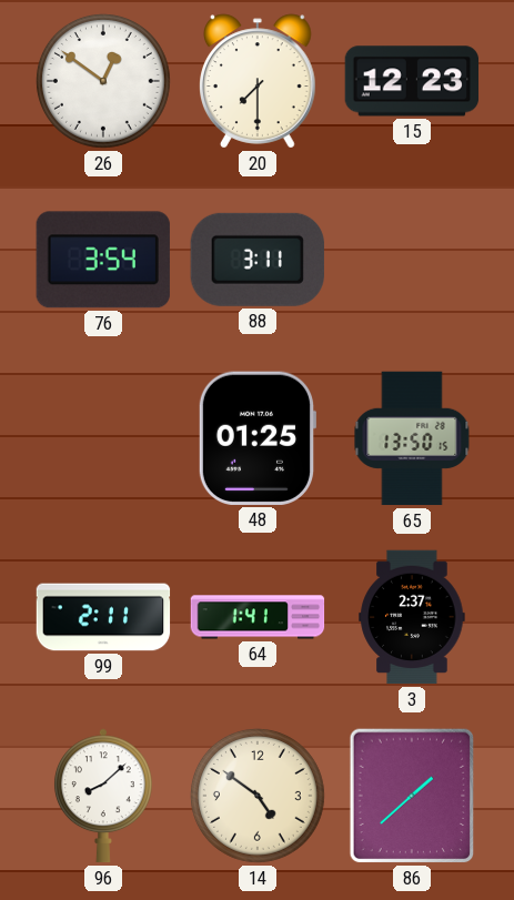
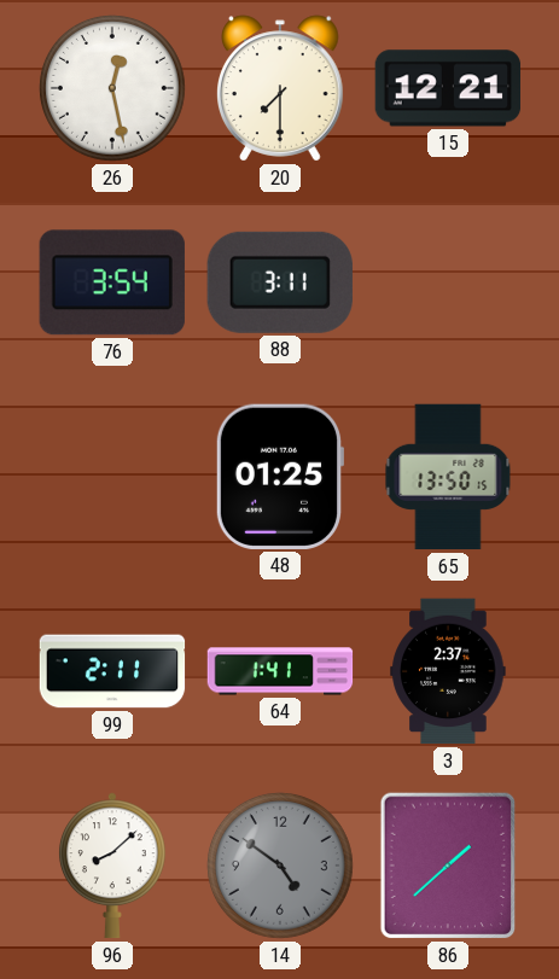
26: 12:51 -> 12:28
15: 12:23 -> 12:21
14 dial: cream -> grey
